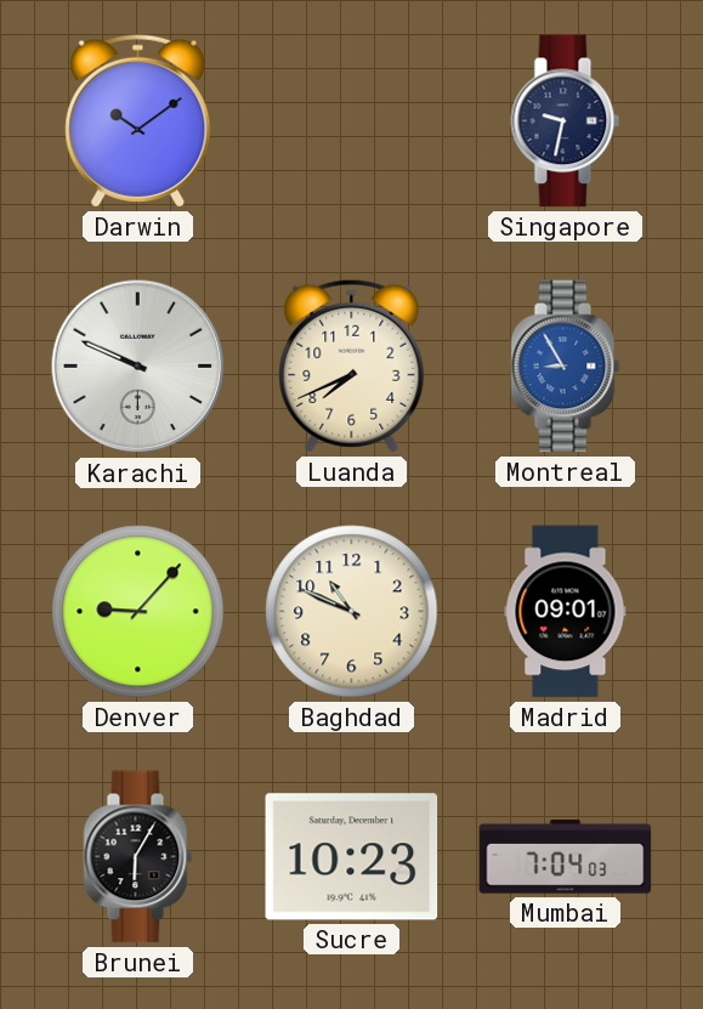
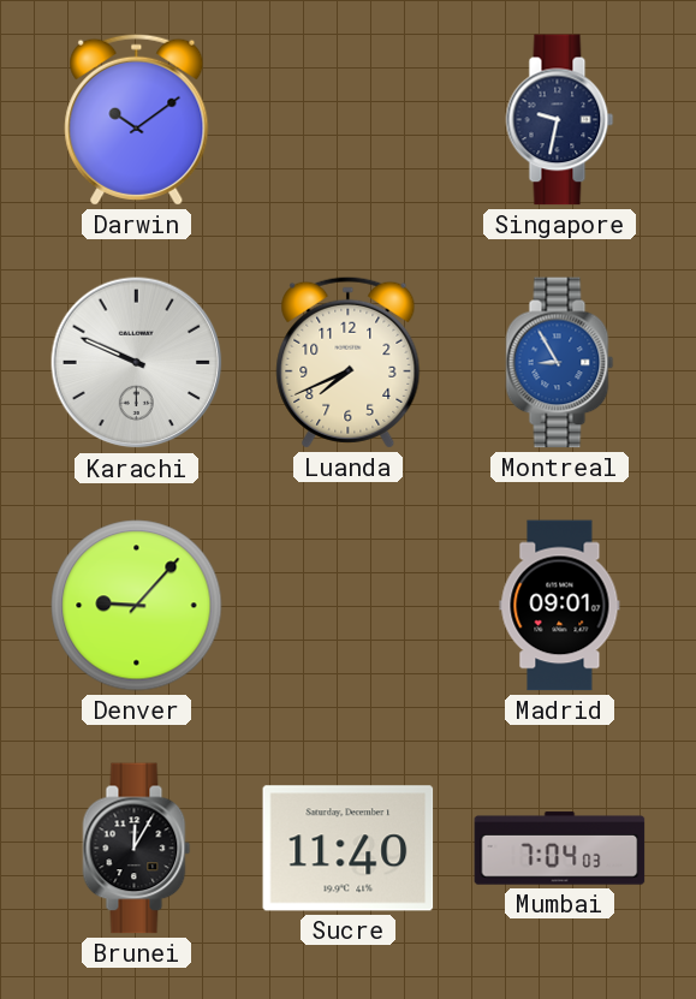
Baghdad: 10:49 -> none
Brunei: 6:05 -> 12:05
Sucre: 10:23 -> 11:40
